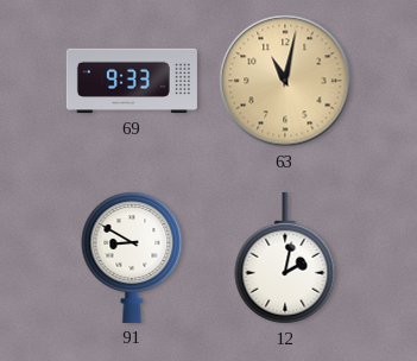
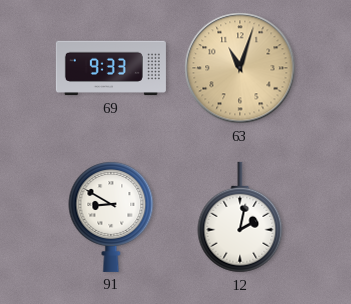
63: 11:02 -> 11:03
